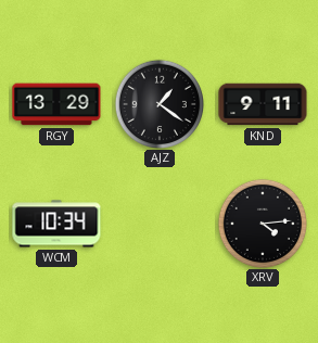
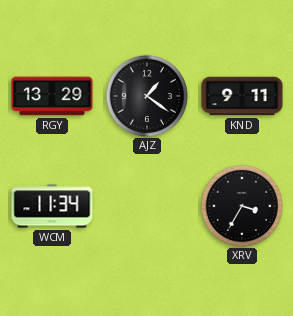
WCM: 10:34 -> 11:34
XRV: 4:14 -> 3:35
